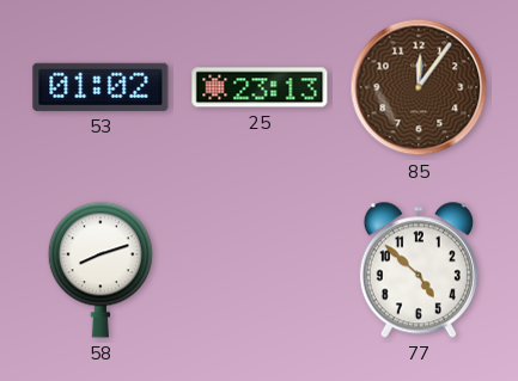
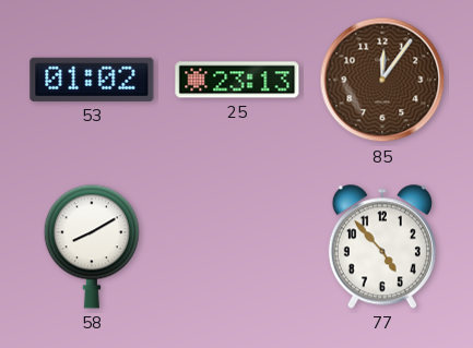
58: 8:12 -> 8:10
77: 4:52 -> 4:53
